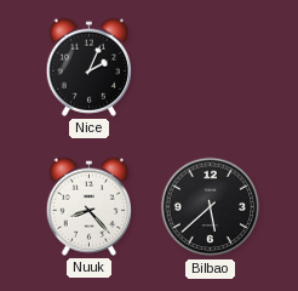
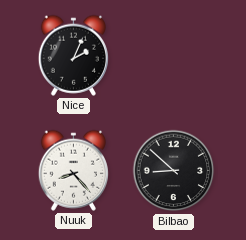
Bilbao: 5:38 -> 8:52
